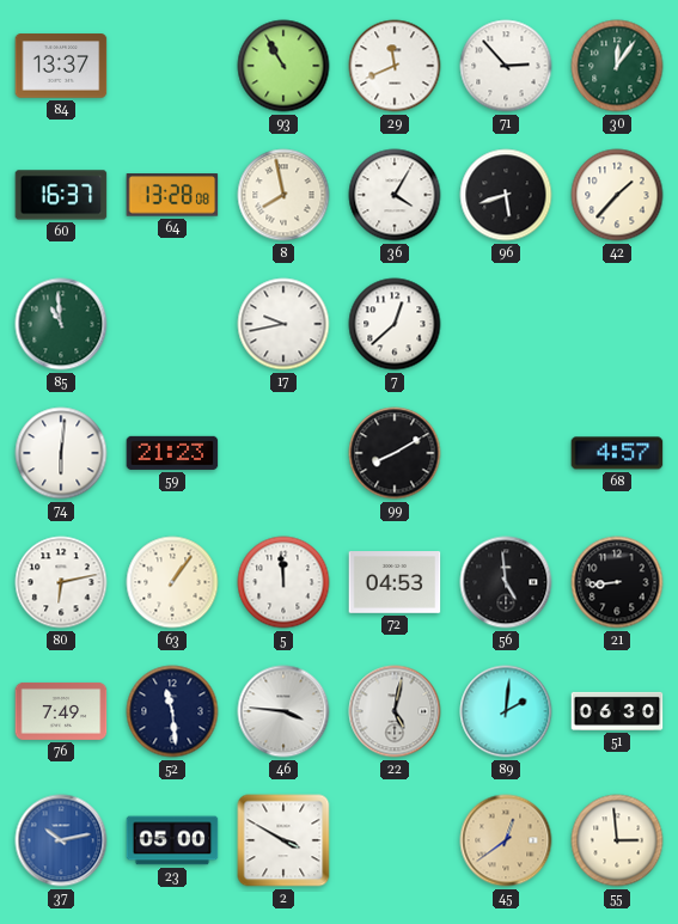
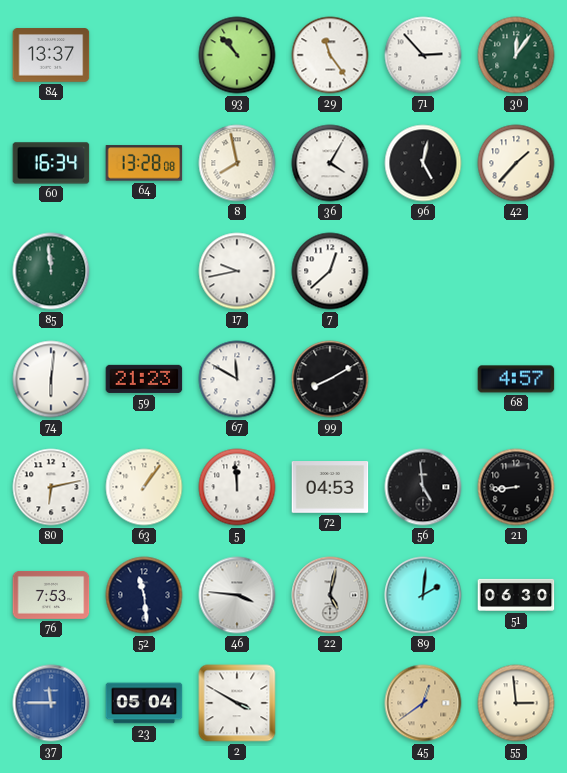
93: 10:55 -> 10:53
29: 11:41 -> 11:24
60: 16:37 -> 16:34
96: 5:42 -> 5:02
85: 10:59 -> 11:59
67: none -> 11:50
76: 7:49 -> 7:53
37: 10:13 -> 11:45
23: 05:00 -> 05:04
